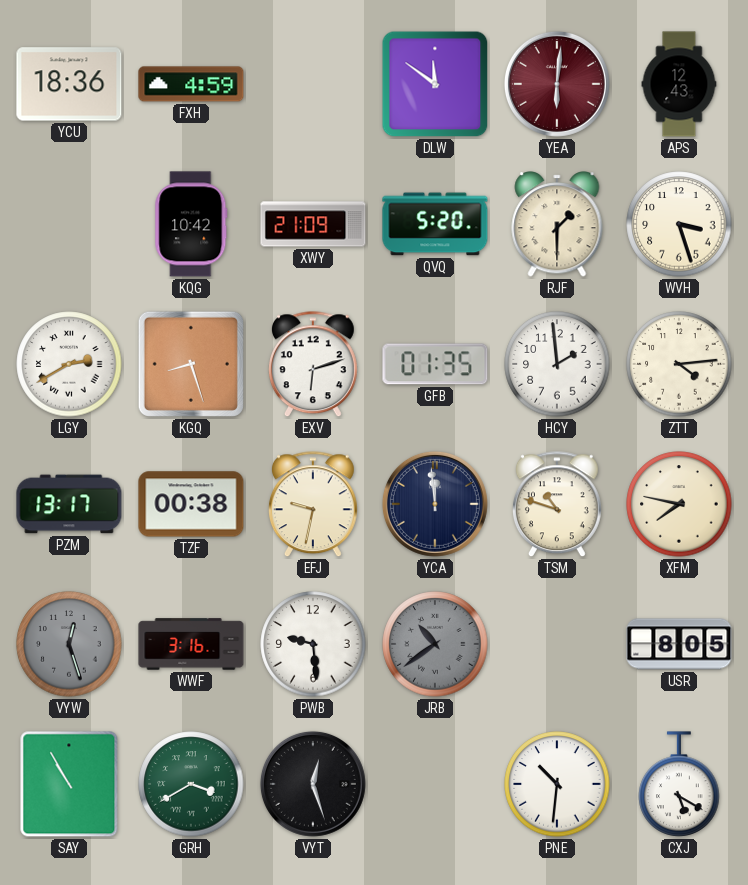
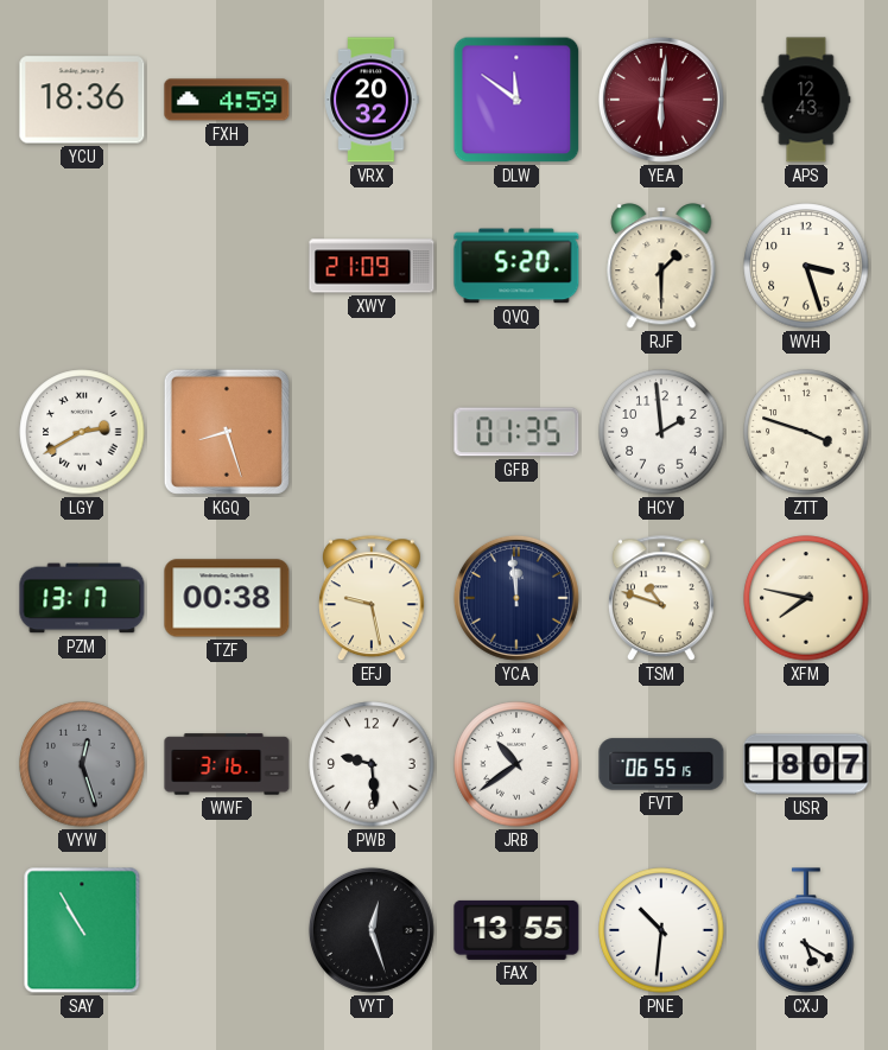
VRX: none -> 20:32
KQG: 10:42 -> none
EXV: 6:12 -> none
ZTT: 4:14 -> 3:48
EFJ: 9:32 -> 9:28
JRB dial: grey -> white
FVT: none -> 06:55
USR: 8:05 -> 8:07
GRH: 3:40 -> none
FAX: none -> 13:55
